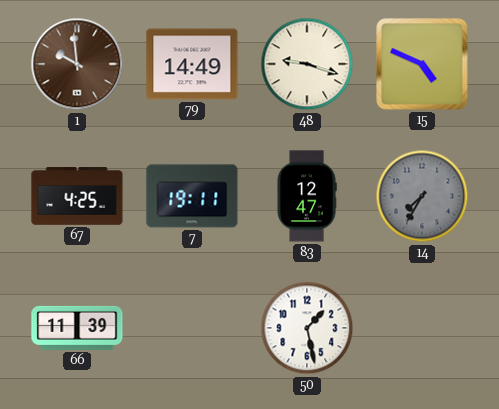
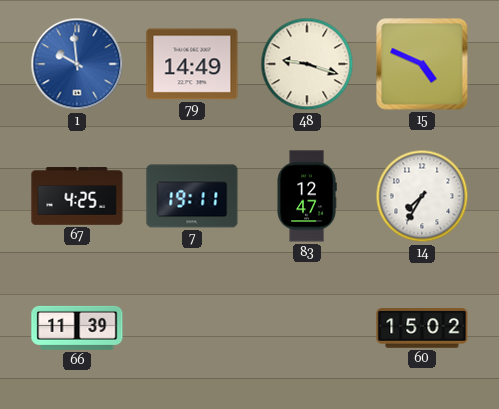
1 dial: brown -> blue
14 dial: grey -> white
50: 1:28 -> none
60: none -> 15:02
